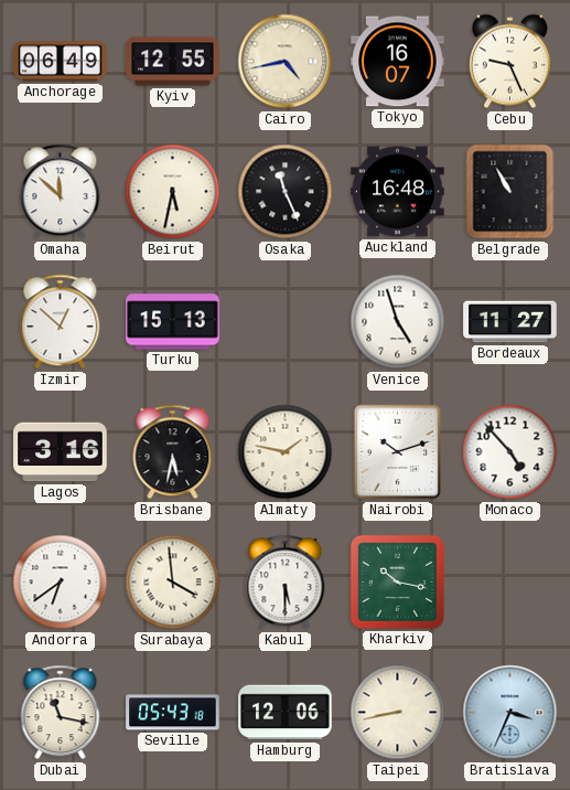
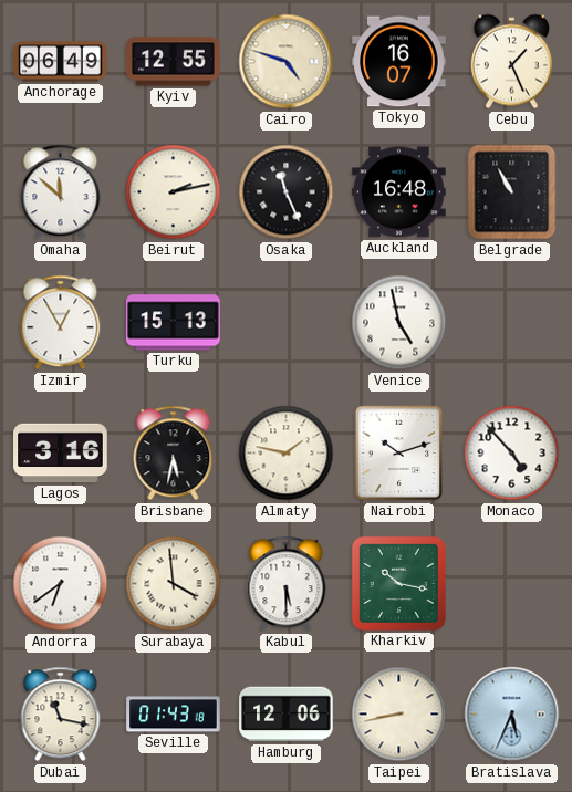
Cairo: 4:43 -> 4:48
Cebu: 9:26 -> 1:26
Beirut: 5:32 -> 2:13
Izmir: 12:52 -> 12:55
Venice: 4:57 -> 4:58
Bordeaux: 11:27 -> none
Seville: 05:43 -> 01:43
Bratislava: 3:34 -> 5:34
